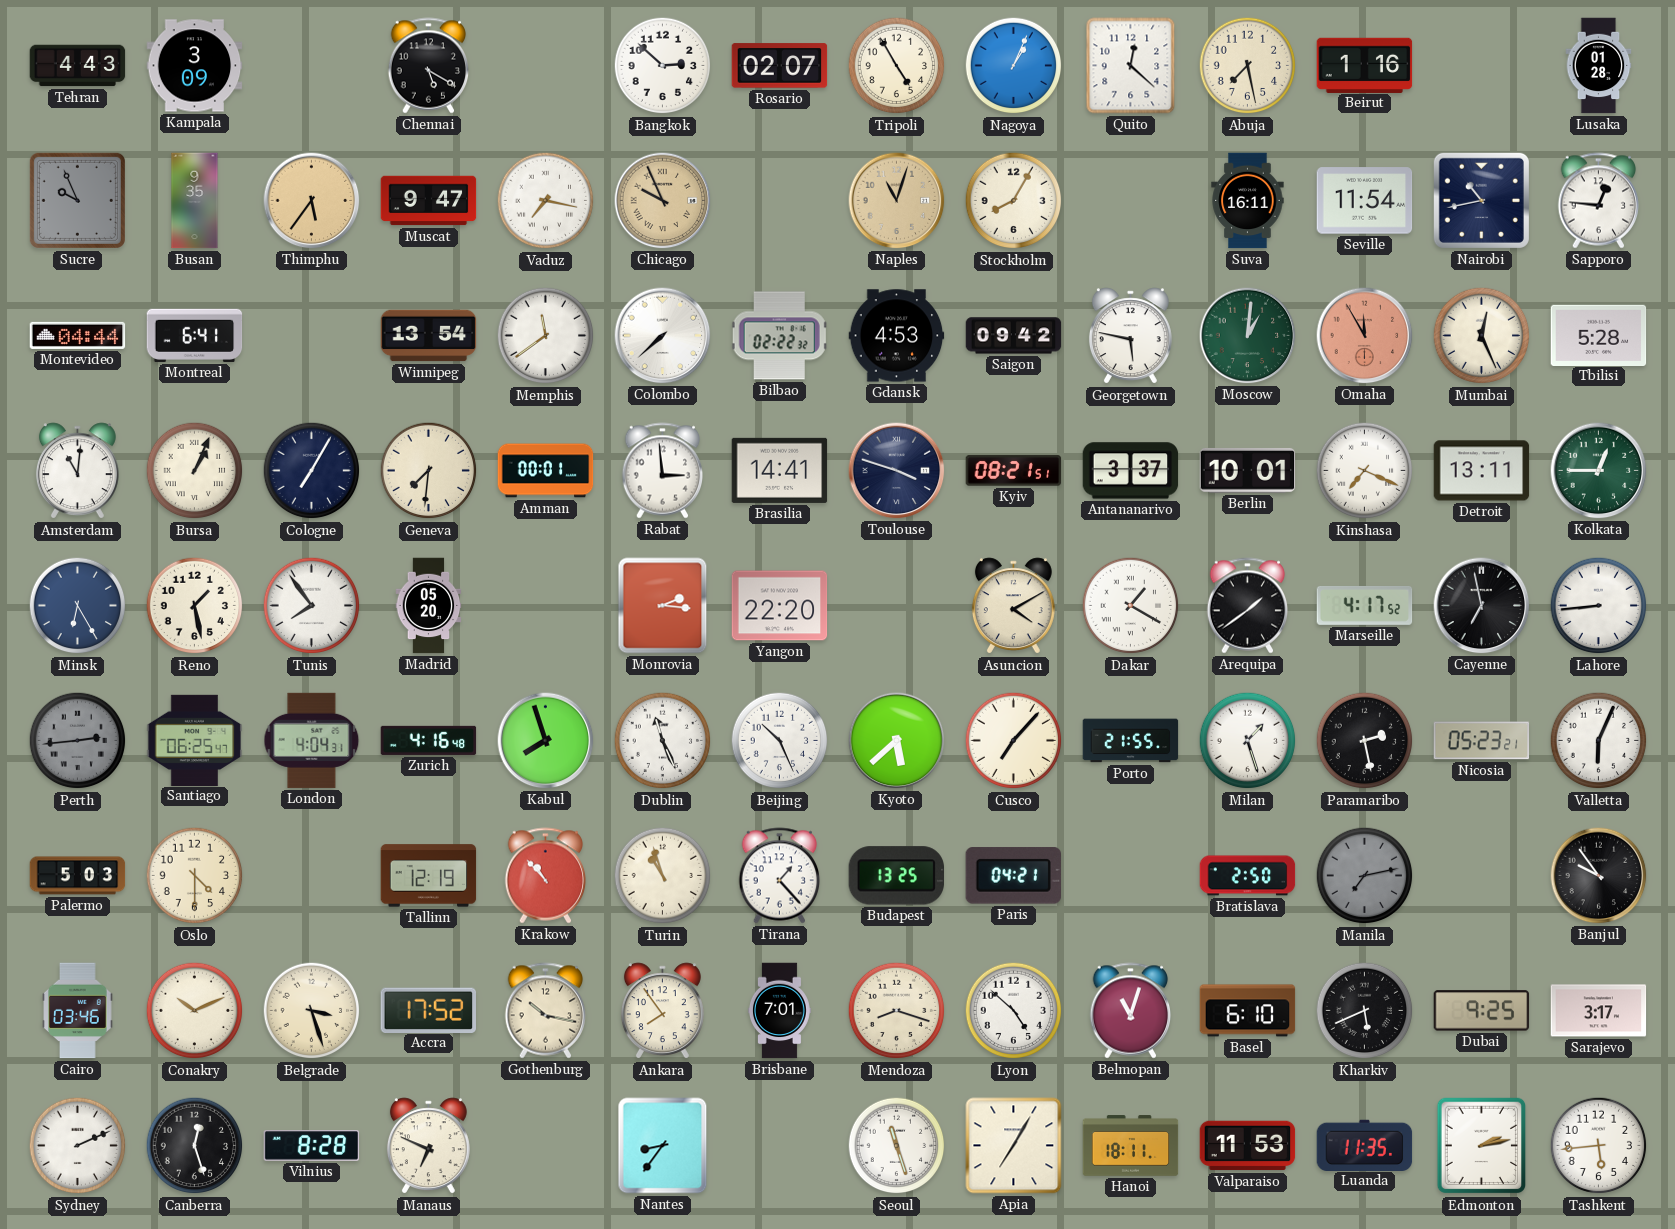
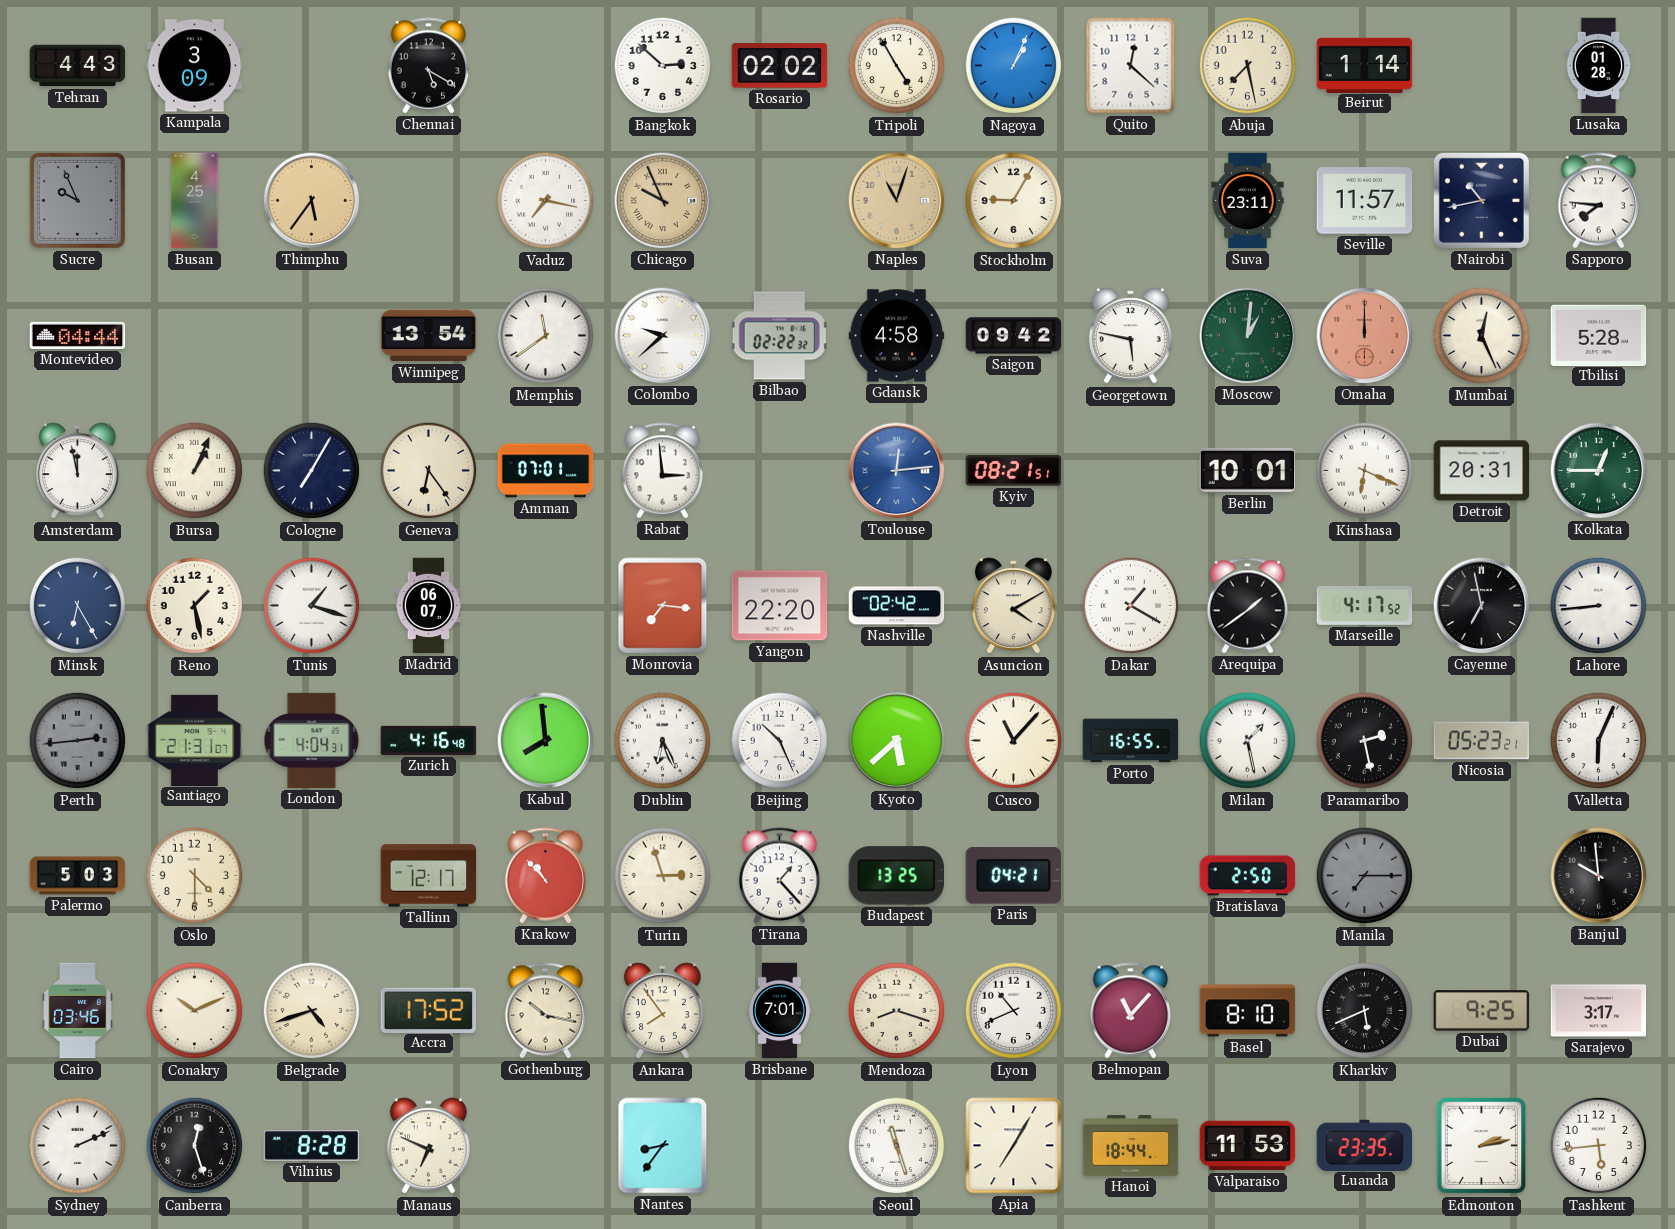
Rosario: 02:07 -> 02:02
Beirut: 1:16 -> 1:14
Busan: 9:35 -> 4:25
Muscat: 9:47 -> none
Stockholm: 8:05 -> 9:05
Suva: 16:11 -> 23:11
Seville: 11:54 -> 11:57
Sapporo: 12:46 -> 7:46
Montreal: 6:41 -> none
Colombo: 7:38 -> 9:38
Gdansk: 4:53 -> 4:58
Omaha: 11:55 -> 12:00
Amsterdam: 11:01 -> 11:58
Geneva: 7:31 -> 6:24
Amman: 00:01 -> 07:01
Brasilia: 14:41 -> none
Toulouse: 3:48 -> 12:14
Toulouse dial: navy -> blue
Antananarivo: 3:37 -> none
Kinshasa: 7:19 -> 6:19
Detroit: 13:11 -> 20:31
Tunis: 7:54 -> 1:18
Madrid: 05:20 -> 06:07
Monrovia: 2:16 -> 7:16
Nashville: none -> 02:42
Santiago: 06:25 -> 21:31
Kabul: 7:57 -> 7:59
Dublin: 11:26 -> 6:26
Cusco: 7:07 -> 11:07
Porto: 21:55 -> 16:55
Milan: 1:27 -> 1:28
Tallinn: 12:19 -> 12:17
Turin: 10:57 -> 2:57
Manila: 7:13 -> 7:15
Banjul: 9:54 -> 9:59
Belgrade: 3:27 -> 4:42
Lyon: 4:52 -> 10:41
Belmopan: 11:03 -> 11:07
Basel: 6:10 -> 8:10
Hanoi: 18:11 -> 18:44
Luanda: 11:35 -> 23:35
